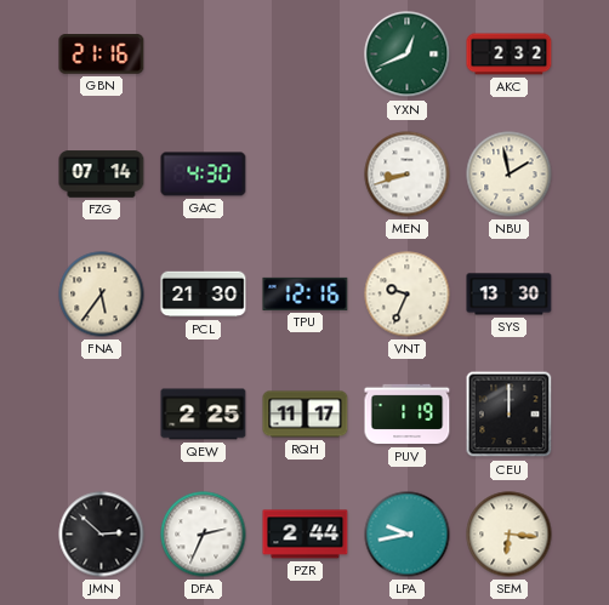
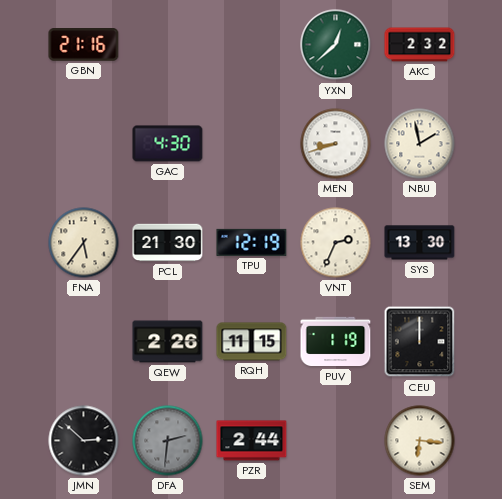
YXN: 12:41 -> 12:38
FZG: 07:14 -> none
TPU: 12:16 -> 12:19
VNT: 9:34 -> 2:34
QEW: 2:25 -> 2:26
RQH: 11:17 -> 11:15
DFA: 2:34 -> 2:31
DFA dial: white -> grey
LPA: 9:43 -> none
